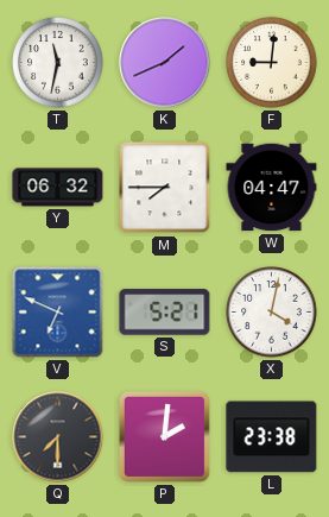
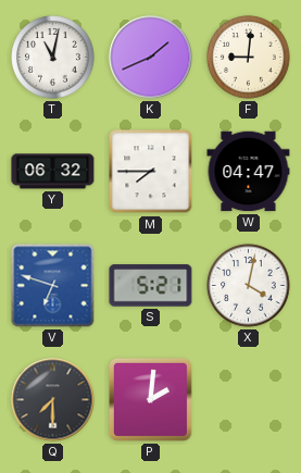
T: 11:32 -> 11:02
V: 6:49 -> 6:48
L: 23:38 -> none
